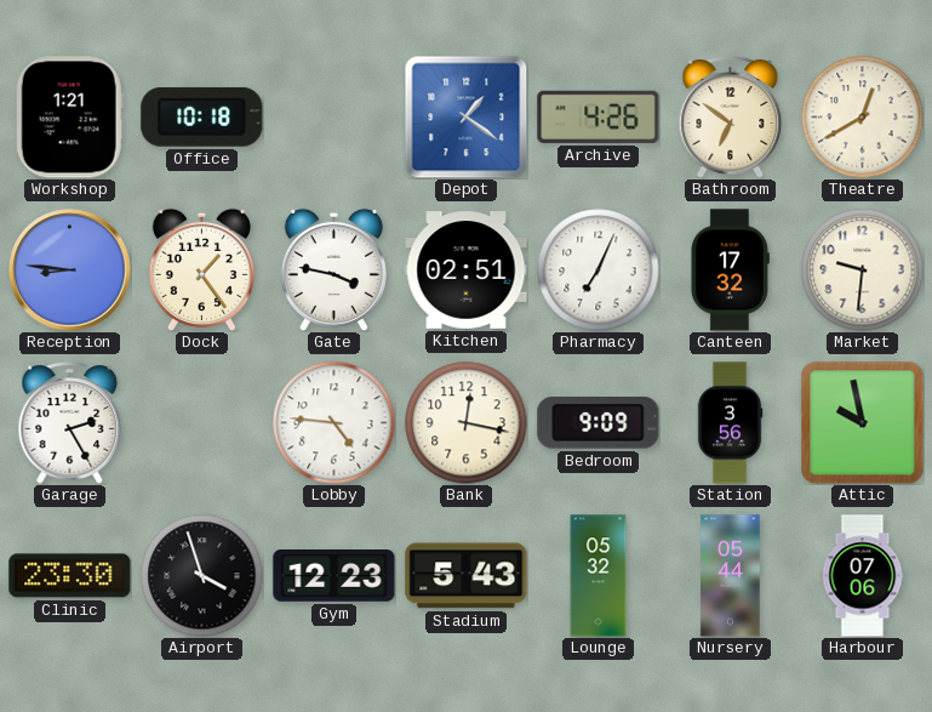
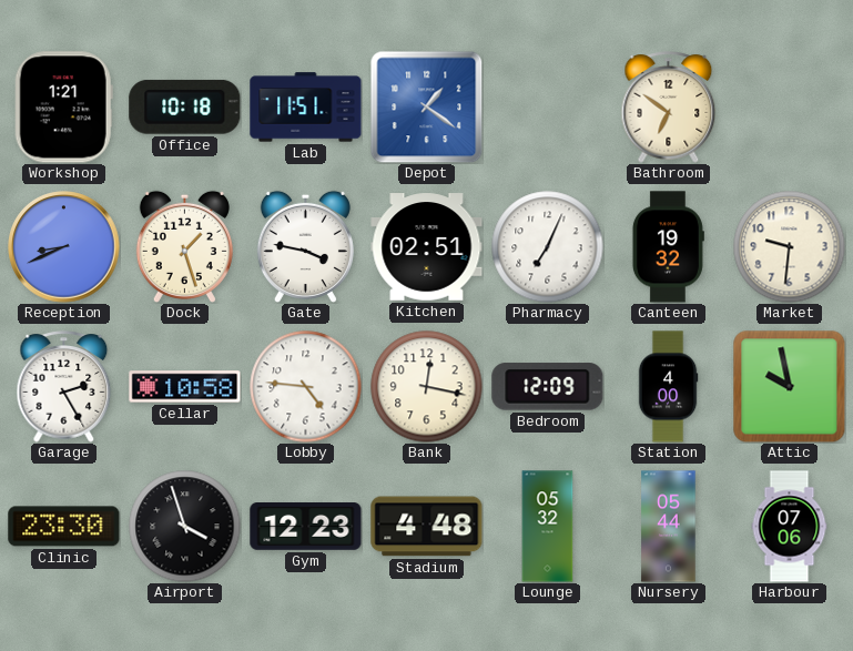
Lab: none -> 11:51
Archive: 4:26 -> none
Theatre: 12:40 -> none
Reception: 8:46 -> 8:41
Dock: 1:24 -> 1:27
Canteen: 17:32 -> 19:32
Cellar: none -> 10:58
Bedroom: 9:09 -> 12:09
Station: 3:56 -> 4:00
Stadium: 5:43 -> 4:48
